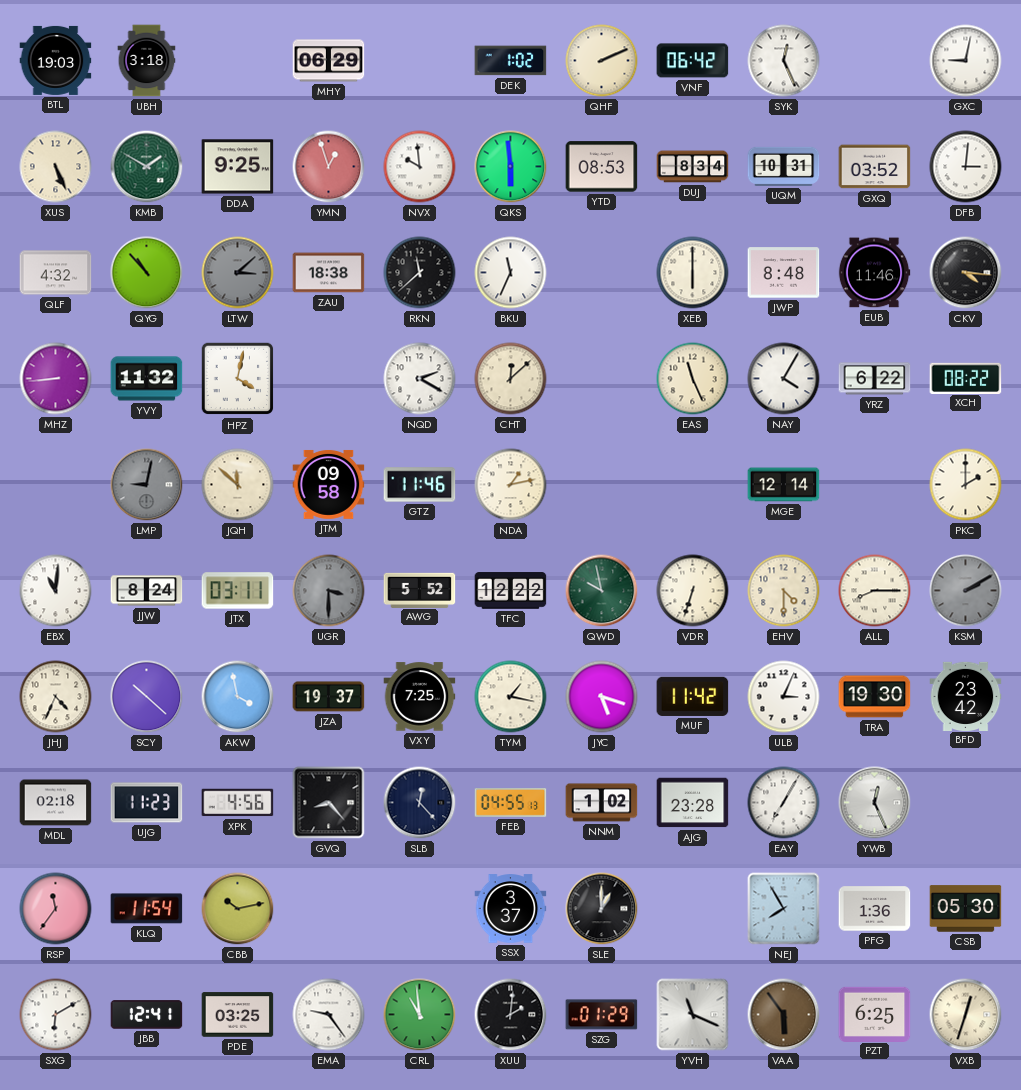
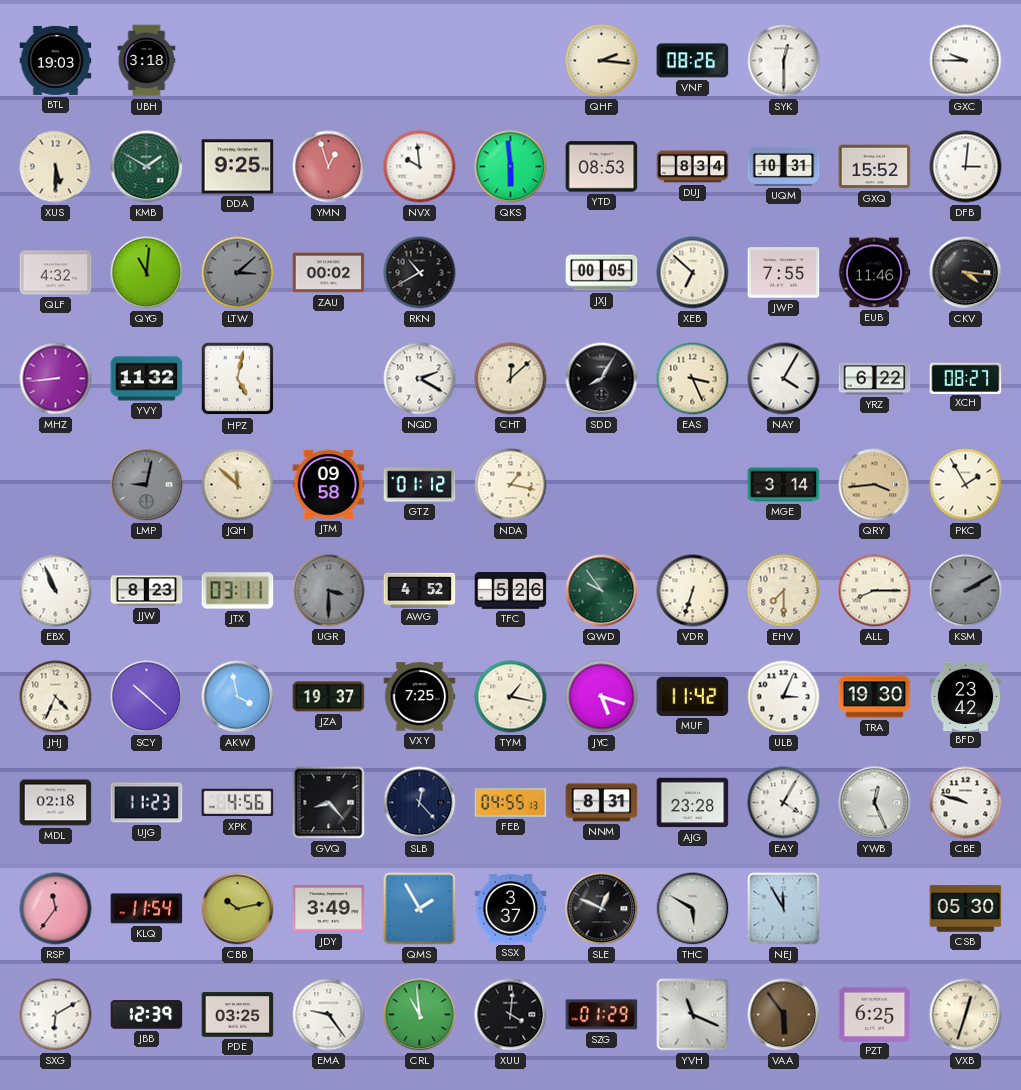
MHY: 06:29 -> none
DEK: 1:02 -> none
QHF: 2:11 -> 2:16
VNF: 06:42 -> 08:26
SYK: 12:26 -> 12:30
GXC: 9:02 -> 9:45
XUS: 5:26 -> 5:30
GXQ: 03:52 -> 15:52
QYG: 10:53 -> 11:01
ZAU: 18:38 -> 00:02
RKN: 11:38 -> 10:40
BKU: 11:34 -> none
JXJ: none -> 00:05
XEB: 6:00 -> 6:52
JWP: 8:48 -> 7:55
HPZ: 4:02 -> 5:02
SDD: none -> 8:05
EAS: 11:26 -> 3:26
XCH: 08:22 -> 08:27
GTZ: 11:46 -> 01:12
NDA: 1:13 -> 1:17
MGE: 12:14 -> 3:14
QRY: none -> 3:44
PKC: 2:00 -> 1:55
EBX: 11:01 -> 10:56
JJW: 8:24 -> 8:23
AWG: 5:52 -> 4:52
TFC: 12:22 -> 5:26
QWD: 9:58 -> 9:54
EHV: 4:30 -> 7:30
NNM: 1:02 -> 8:31
EAY: 7:05 -> 4:05
CBE: none -> 9:48
JDY: none -> 3:49
QMS: none -> 1:55
SLE: 1:00 -> 12:49
THC: none -> 5:50
NEJ: 7:55 -> 11:55
PFG: 1:36 -> none
JBB: 12:41 -> 12:39
XUU: 2:01 -> 4:01
